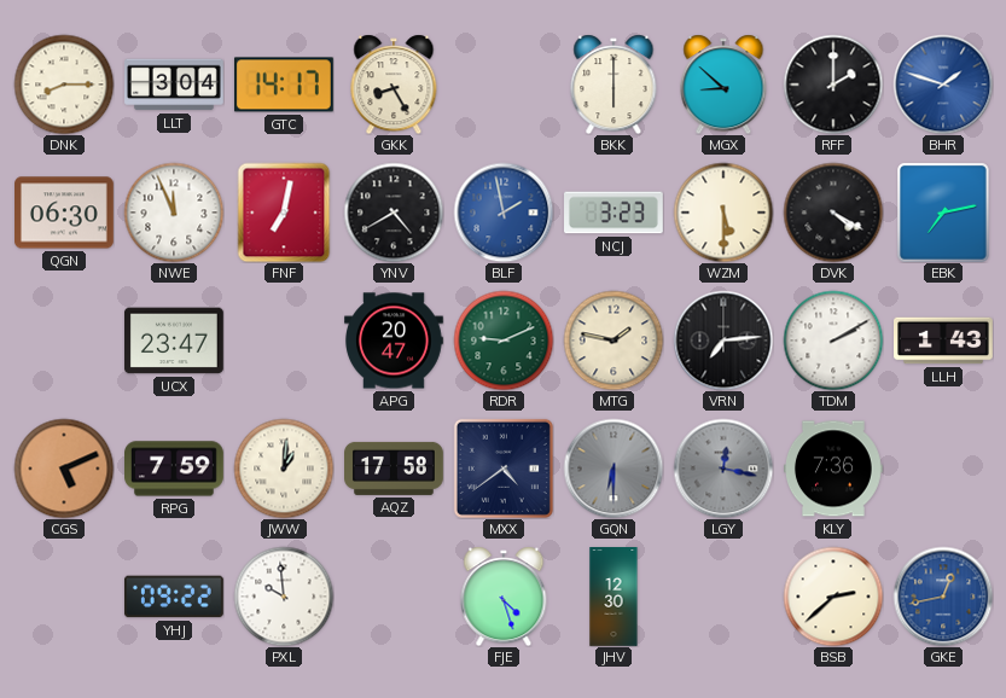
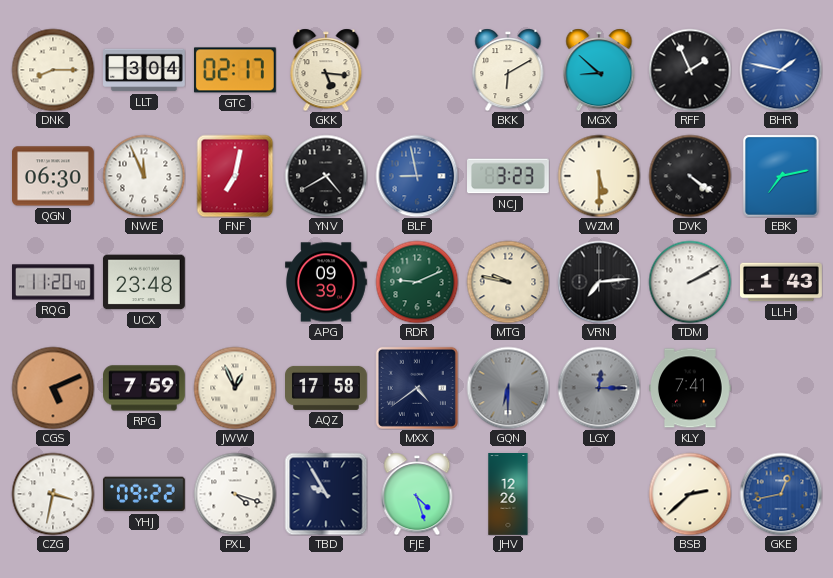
GTC: 14:17 -> 02:17
GKK: 8:25 -> 5:16
BKK: 6:00 -> 6:10
RFF: 2:00 -> 1:56
BHR: 1:48 -> 1:47
BLF: 1:58 -> 8:58
DVK: 4:20 -> 4:21
RQG: none -> 11:20
UCX: 23:47 -> 23:48
APG: 20:47 -> 09:39
MTG: 1:47 -> 9:47
JWW: 1:01 -> 12:56
LGY: 12:17 -> 12:15
KLY: 7:36 -> 7:41
CZG: none -> 3:32
PXL: 9:59 -> 4:18
TBD: none -> 9:55
JHV: 12:30 -> 12:26
